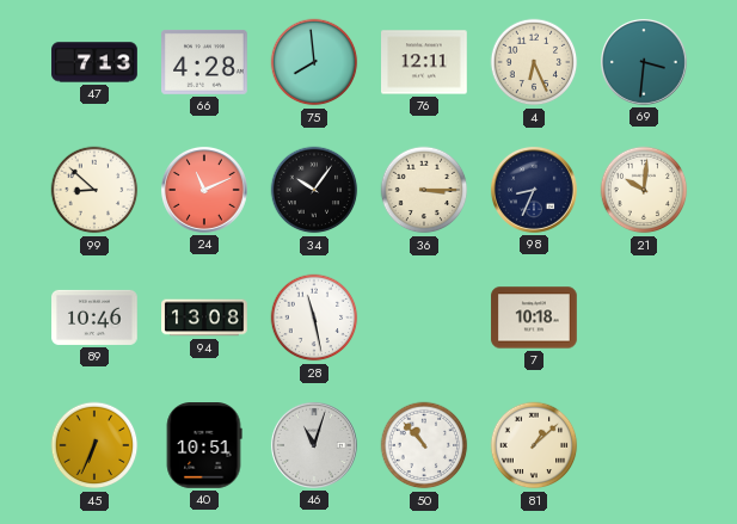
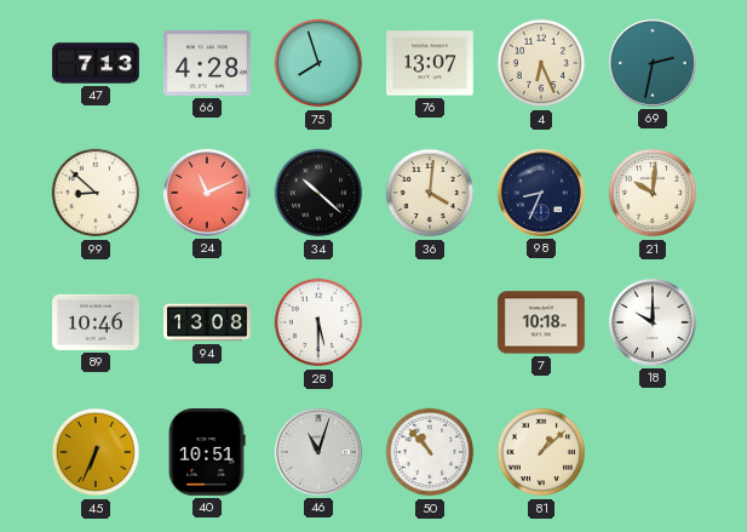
75: 7:59 -> 7:57
76: 12:11 -> 13:07
69: 3:31 -> 2:32
34: 10:06 -> 10:22
36: 3:15 -> 4:01
28: 11:28 -> 5:30
18: none -> 10:00
